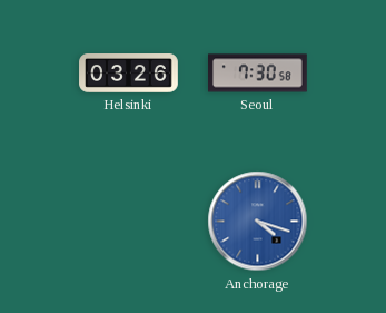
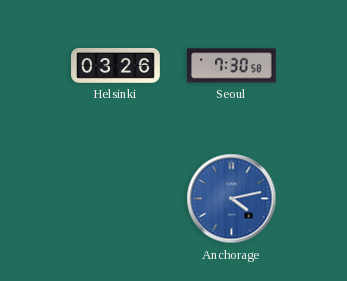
Anchorage: 4:18 -> 4:13
